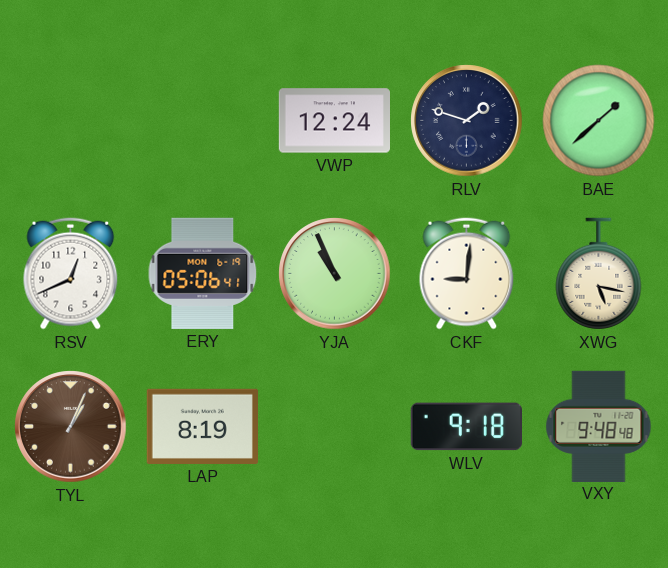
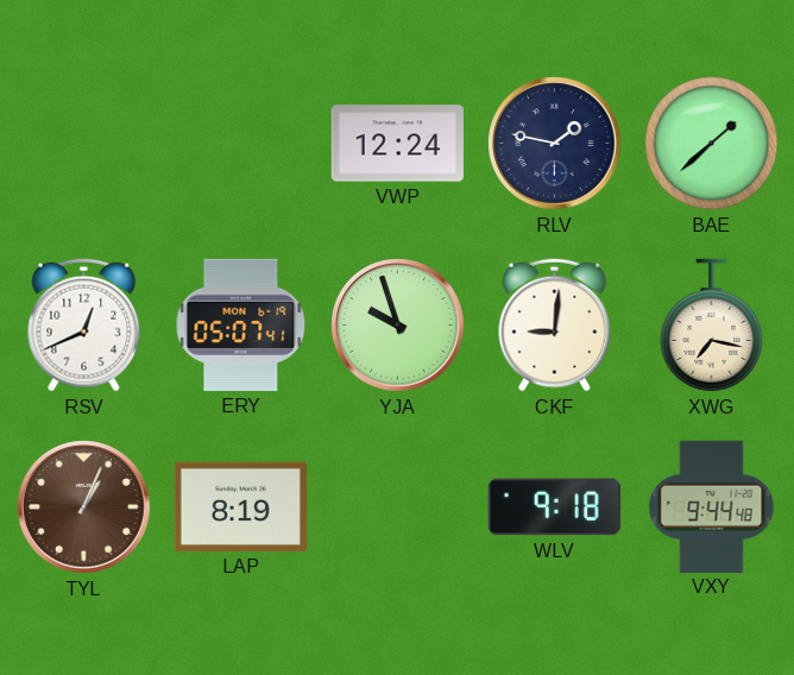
RLV: 1:48 -> 1:47
ERY: 05:06 -> 05:07
YJA: 10:56 -> 9:57
XWG: 5:17 -> 7:17
VXY: 9:48 -> 9:44
